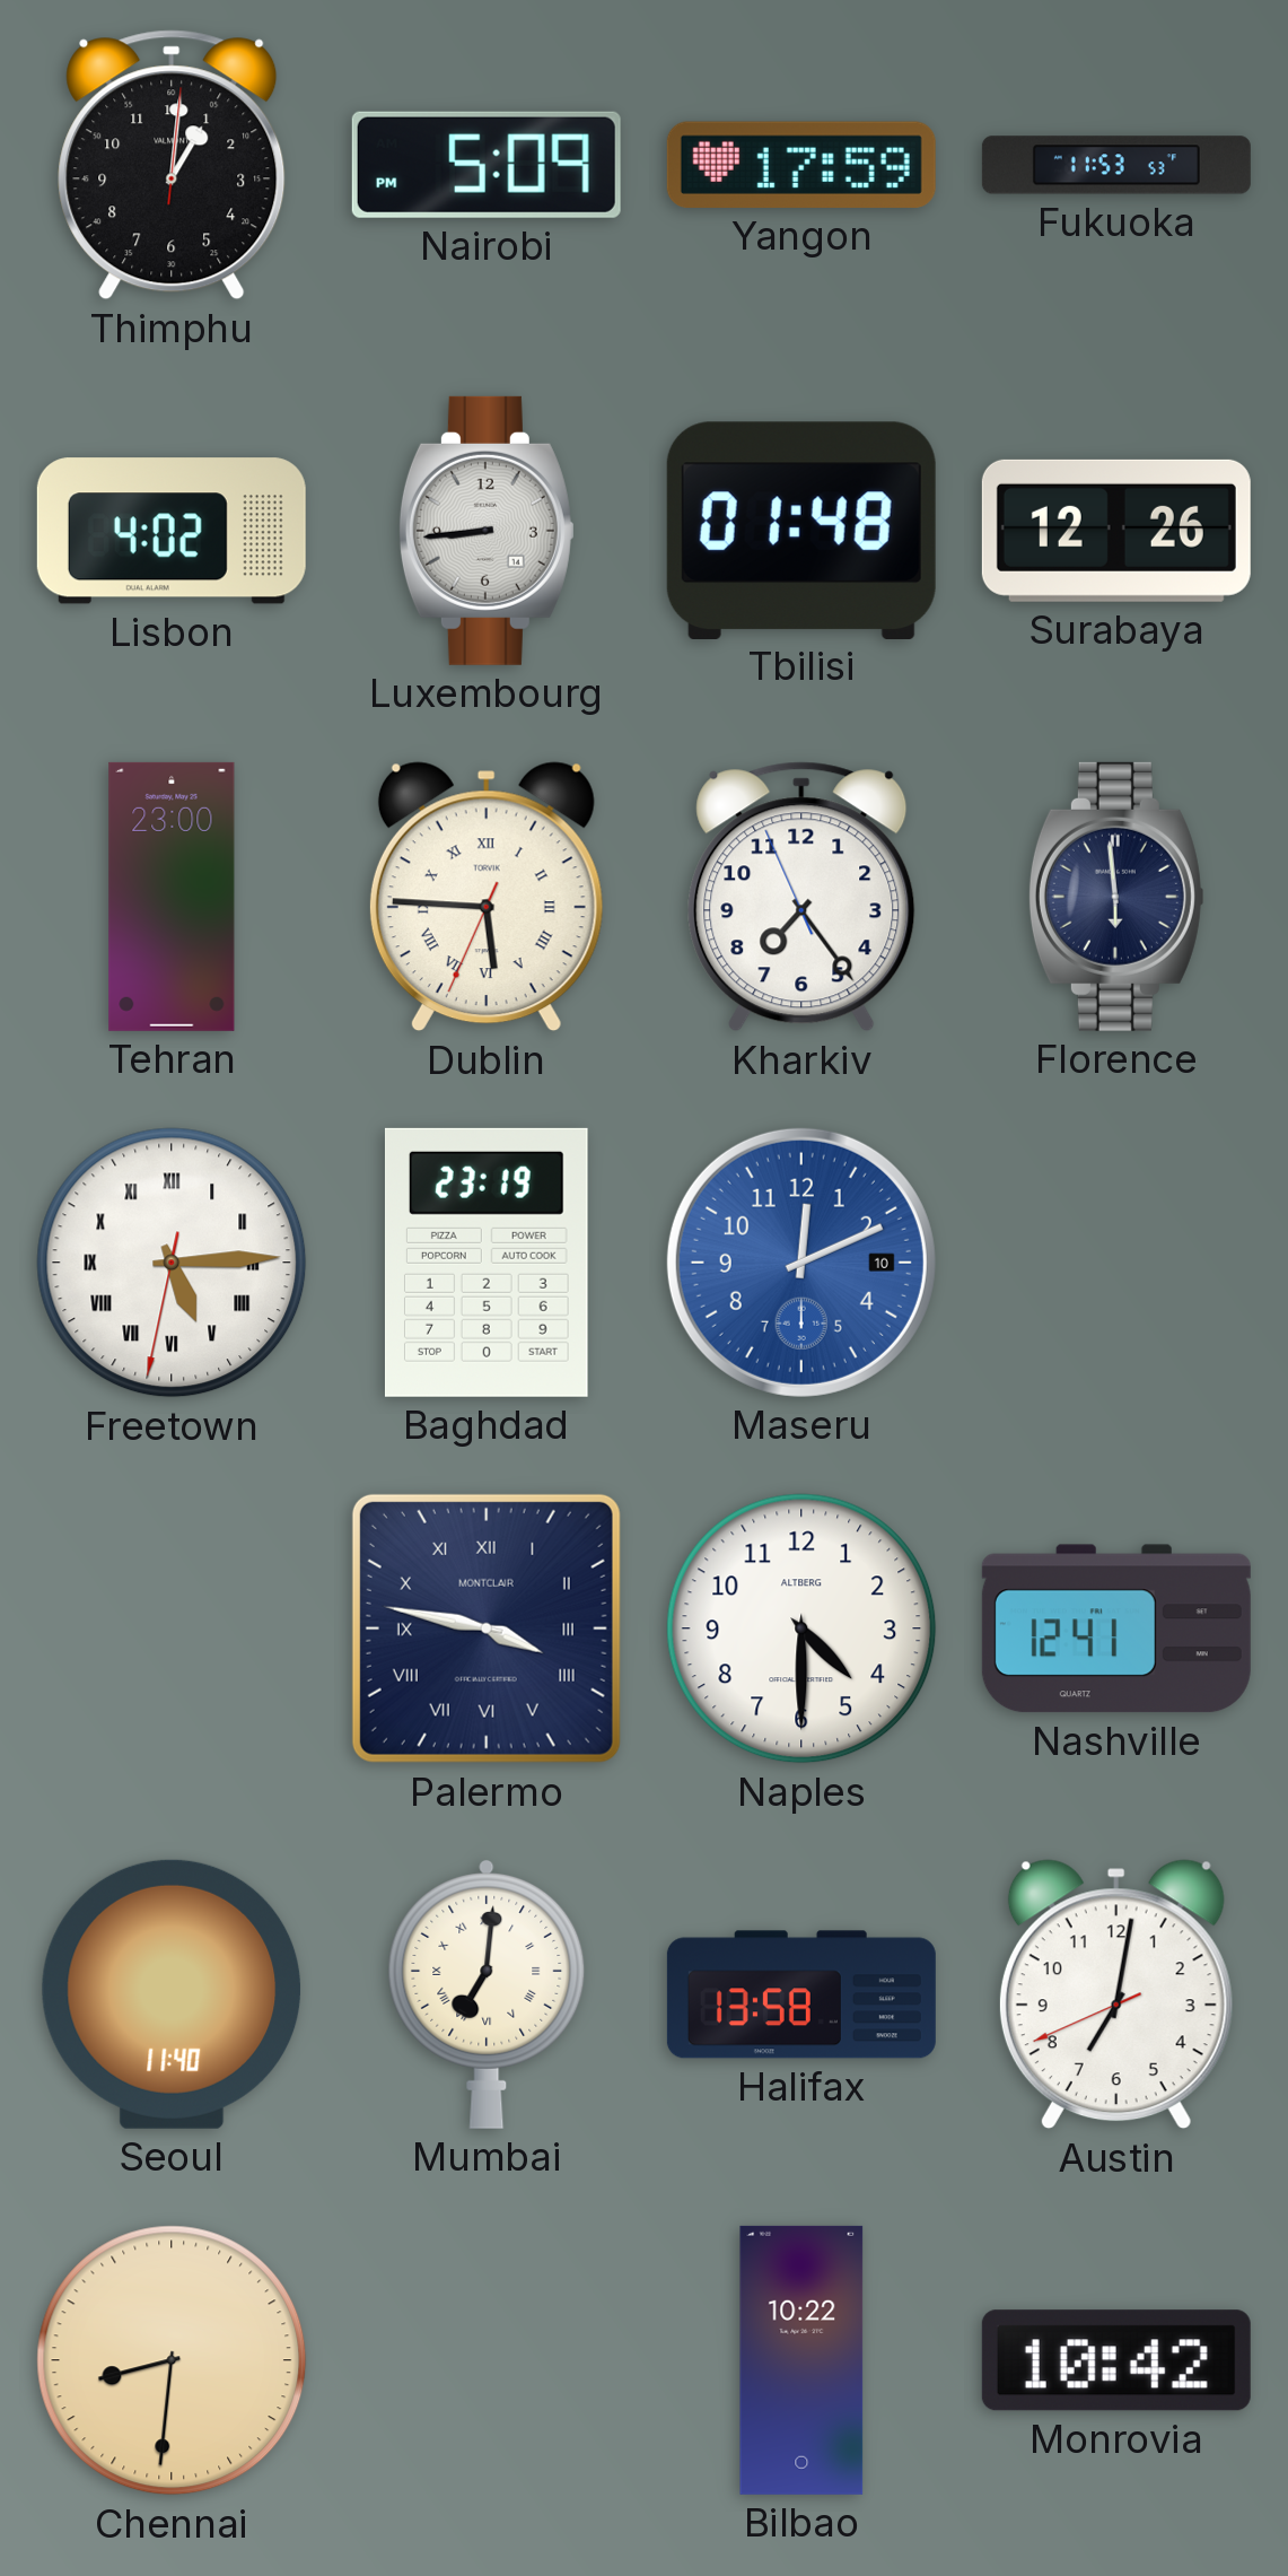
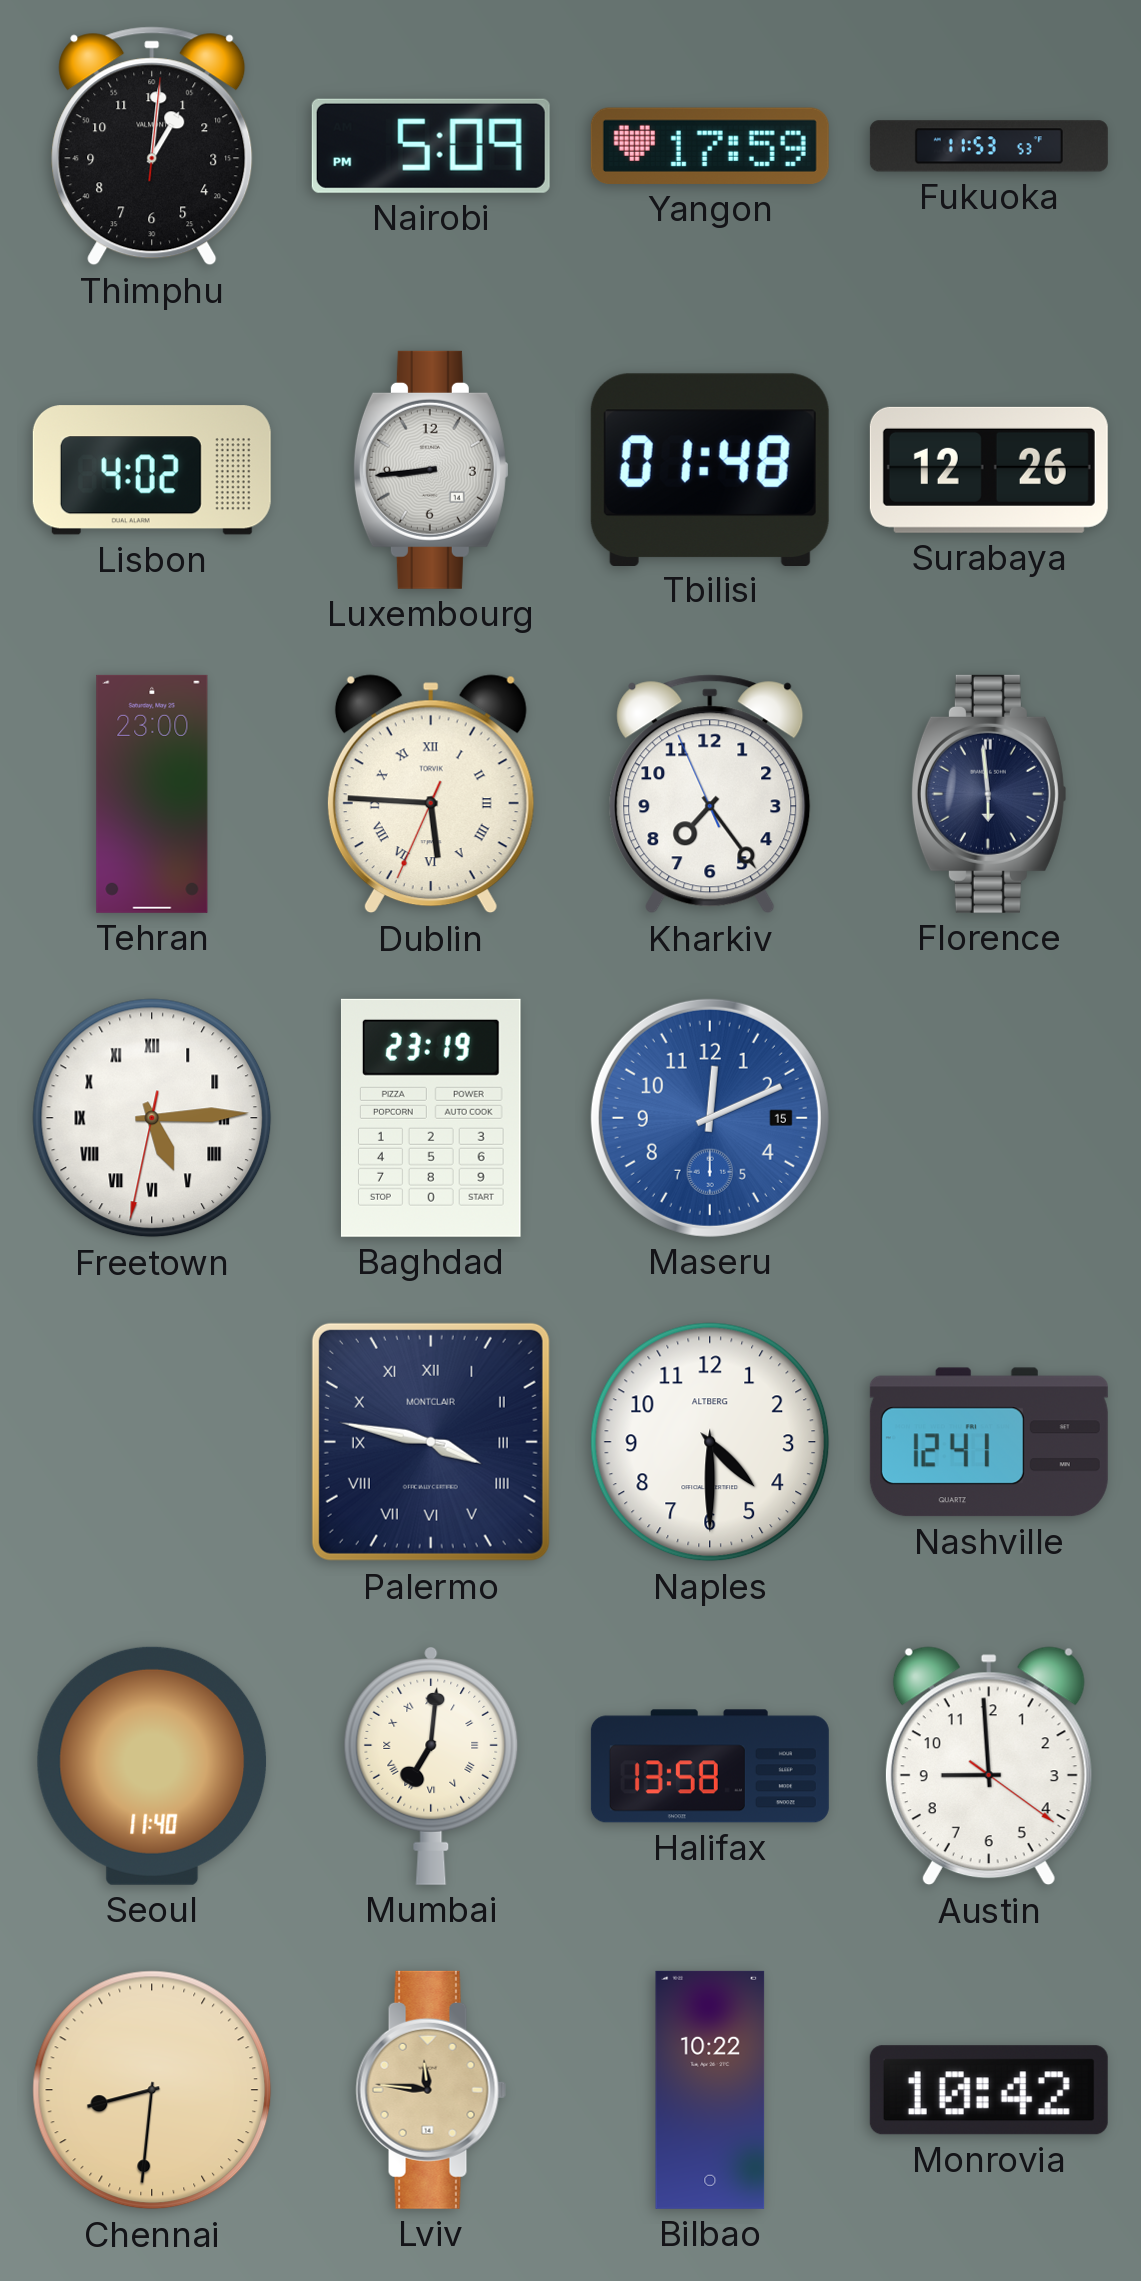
Maseru date: 10 -> 15
Austin: 7:01 -> 8:59
Lviv: none -> 11:46
